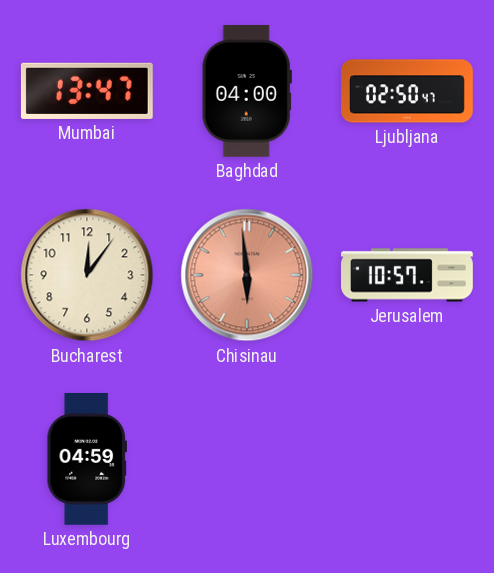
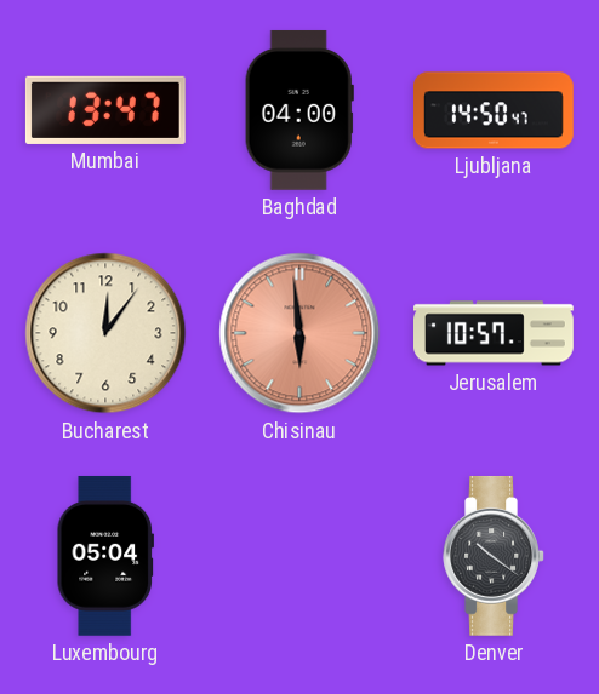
Ljubljana: 02:50 -> 14:50
Luxembourg: 04:59 -> 05:04
Denver: none -> 10:21
